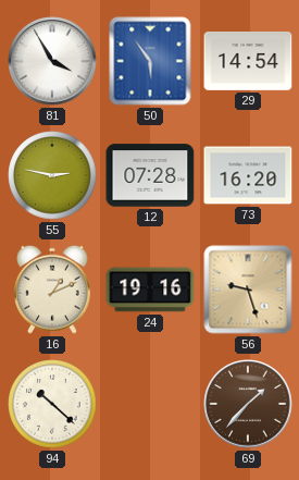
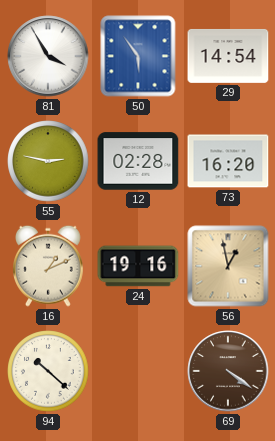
12: 07:28 -> 02:28
56: 9:27 -> 12:58
69: 1:37 -> 4:21
